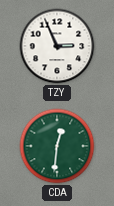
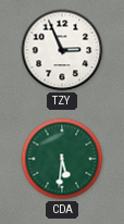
CDA: 12:31 -> 5:31
